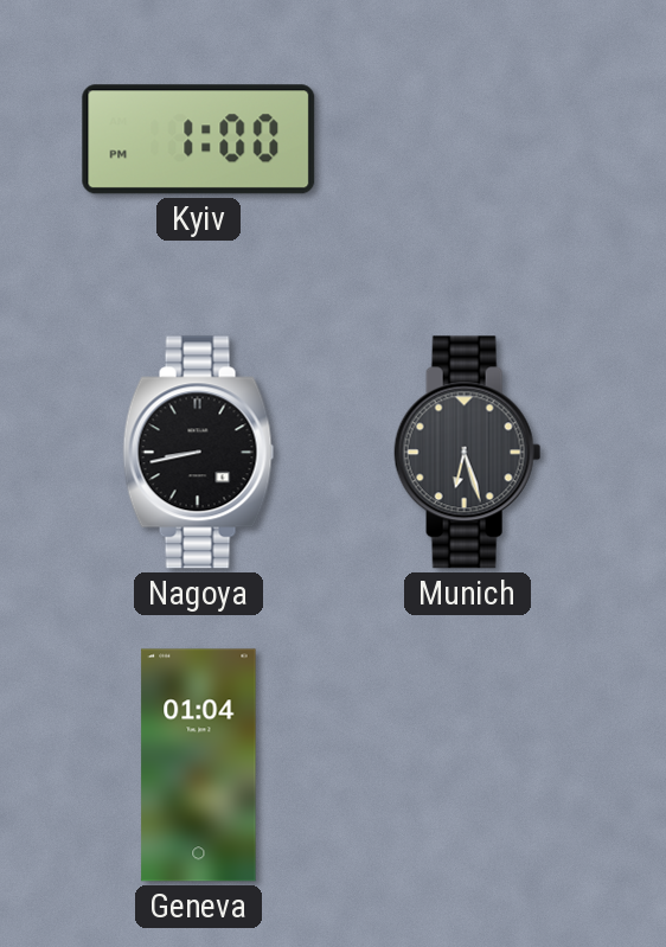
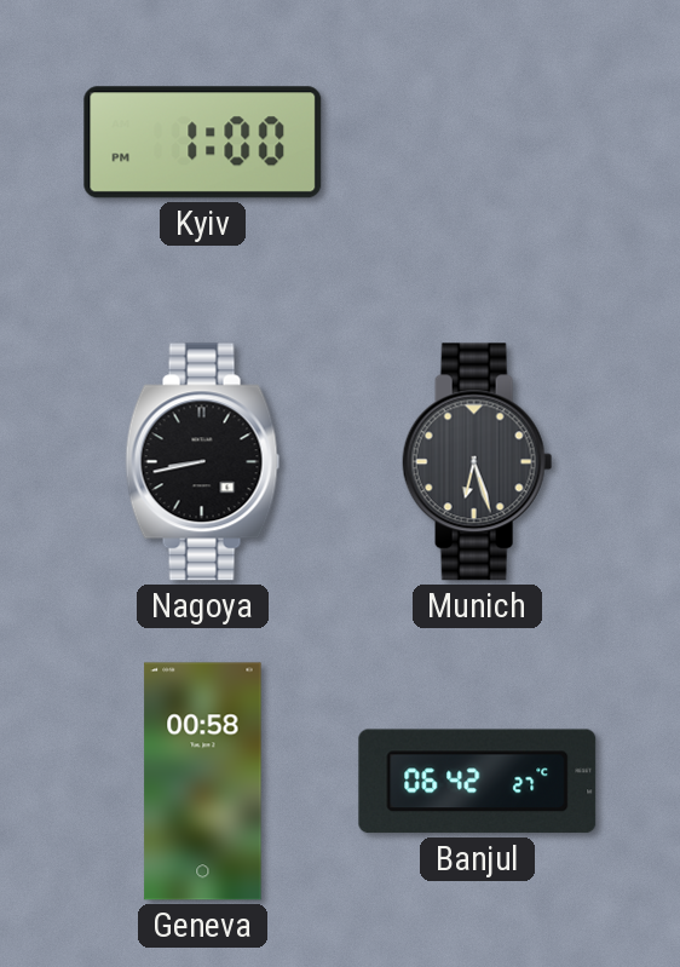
Geneva: 01:04 -> 00:58
Banjul: none -> 06:42
